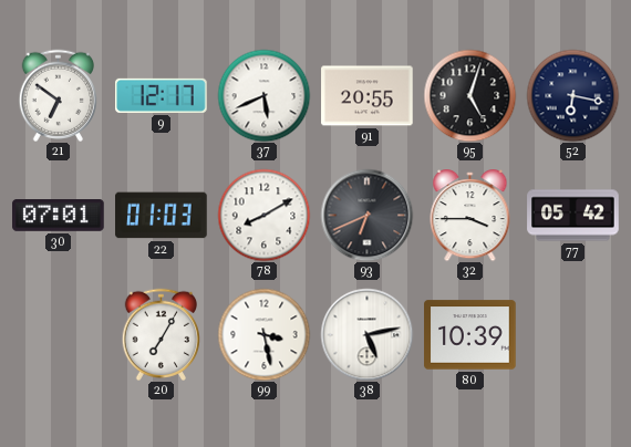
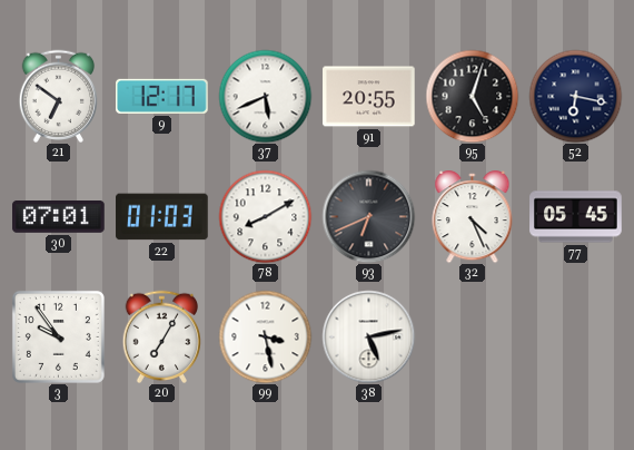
32: 3:45 -> 4:26
77: 05:42 -> 05:45
3: none -> 9:54
80: 10:39 -> none
